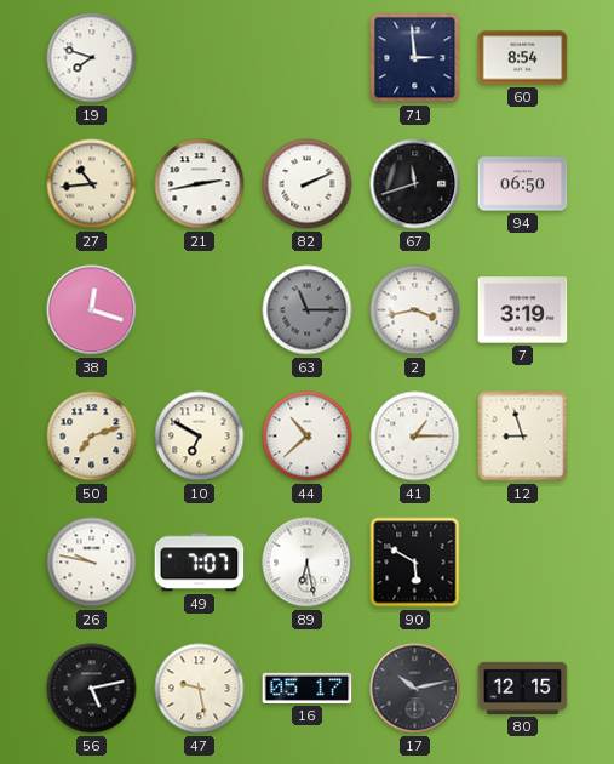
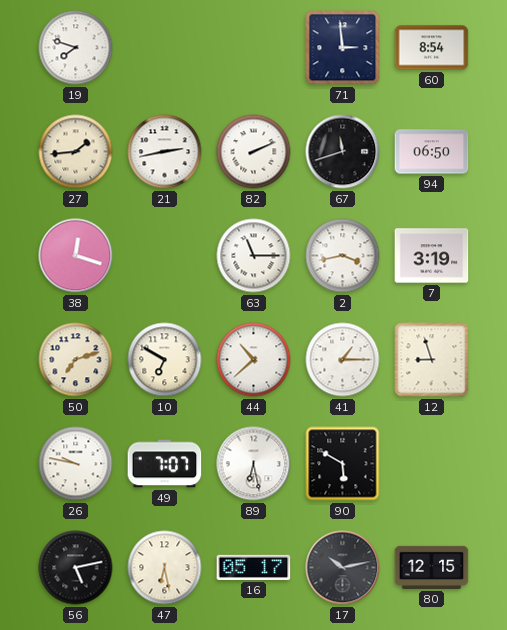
27: 10:44 -> 1:44
63 dial: grey -> white
47: 9:28 -> 6:28
